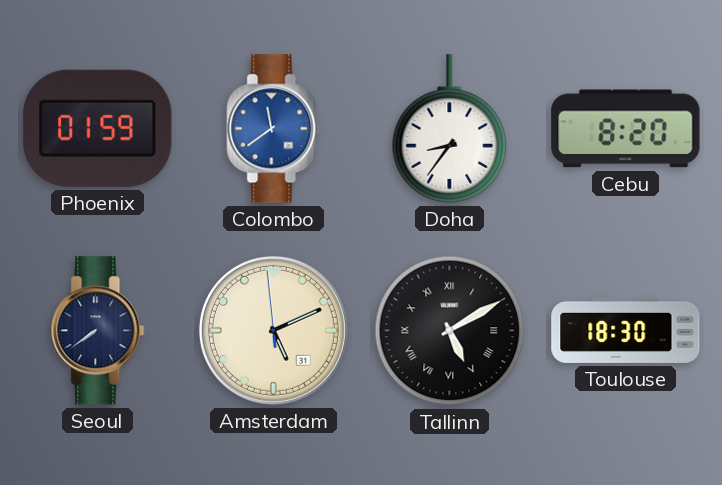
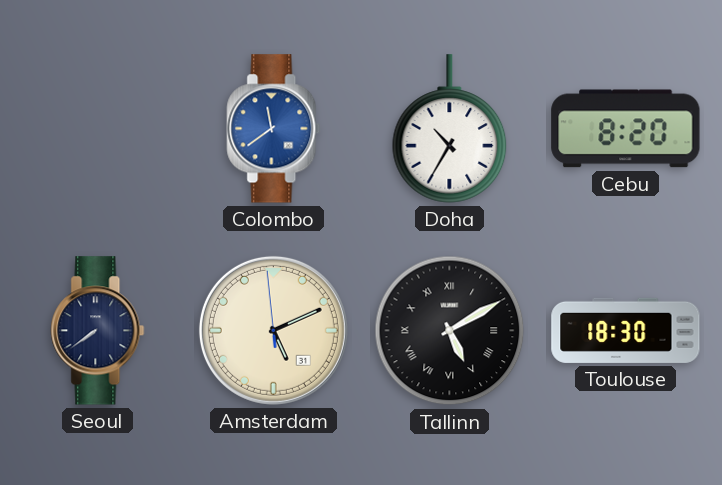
Phoenix: 01:59 -> none
Doha: 8:36 -> 10:35
